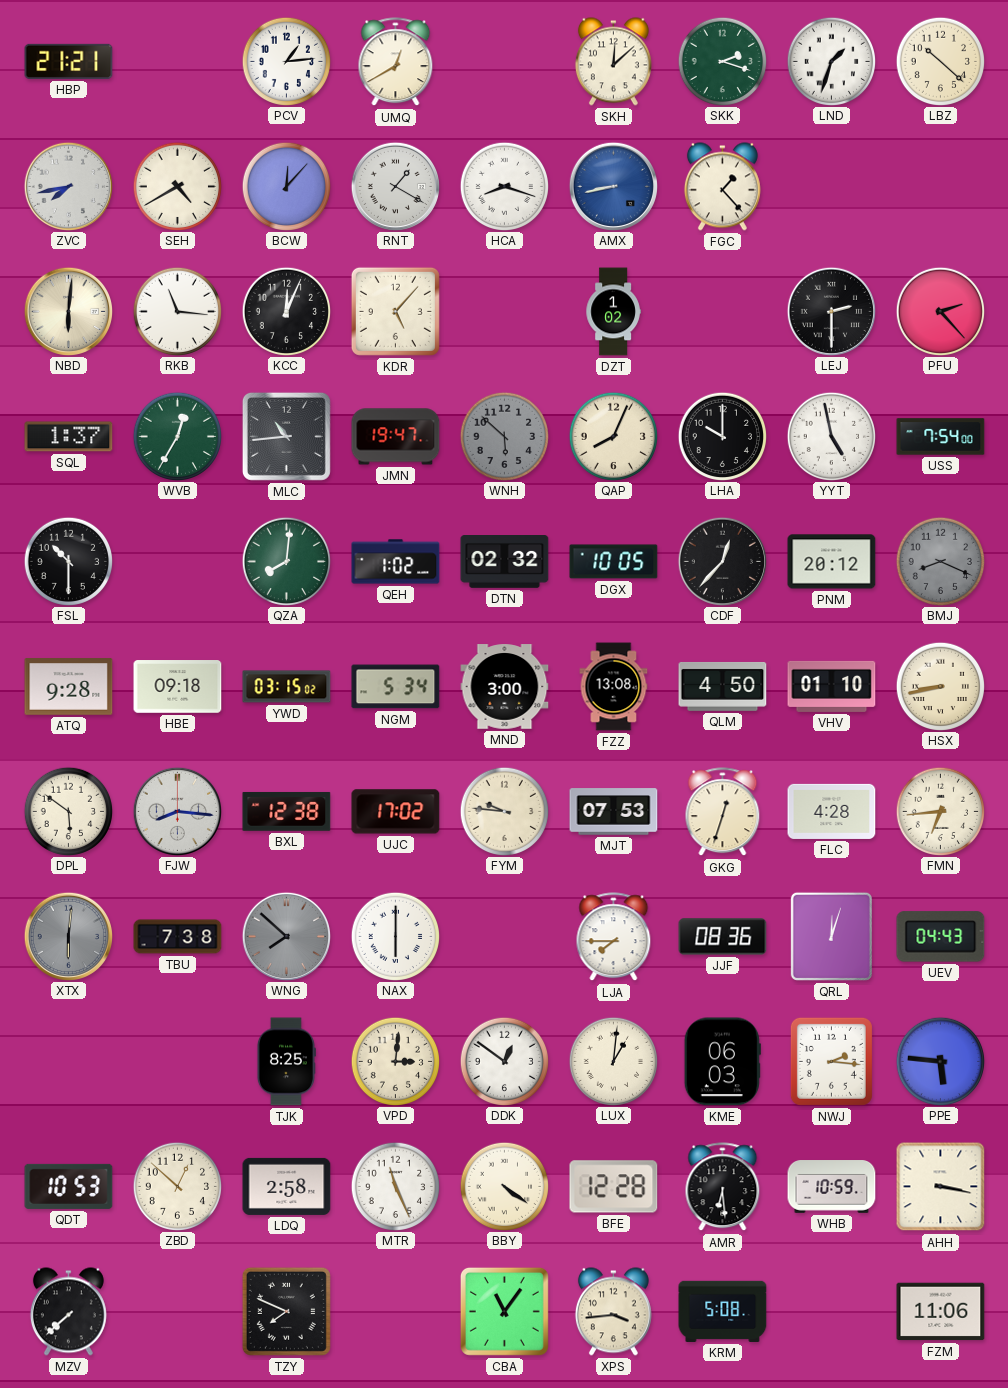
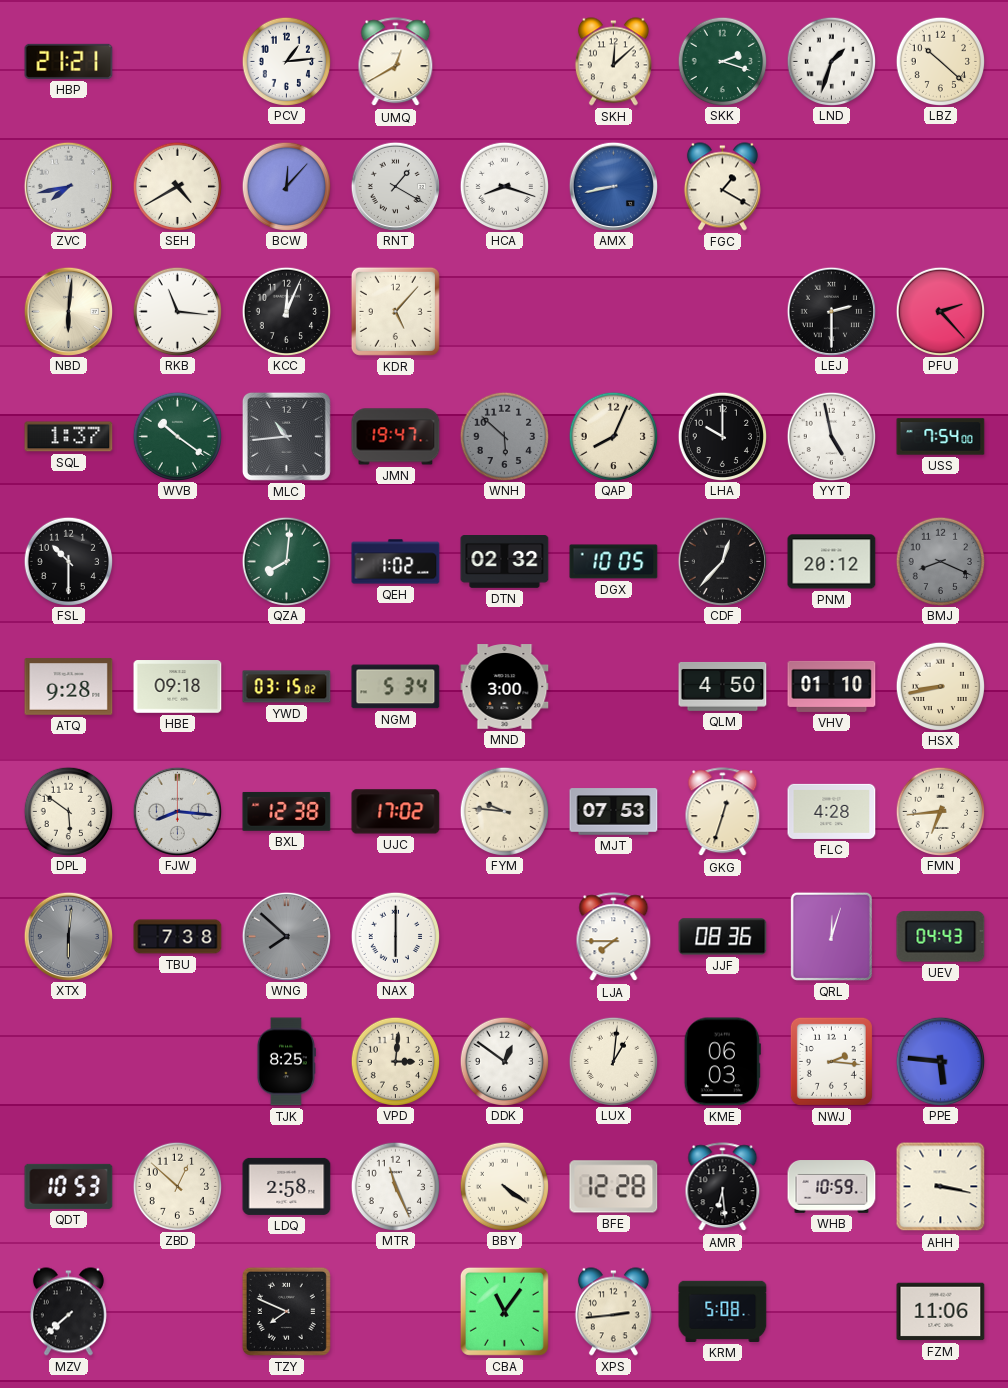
FGC: 1:23 -> 1:20
DZT: 1:02 -> none
WVB: 12:35 -> 10:21
FZZ: 13:08 -> none
XPS: 3:44 -> 2:44
